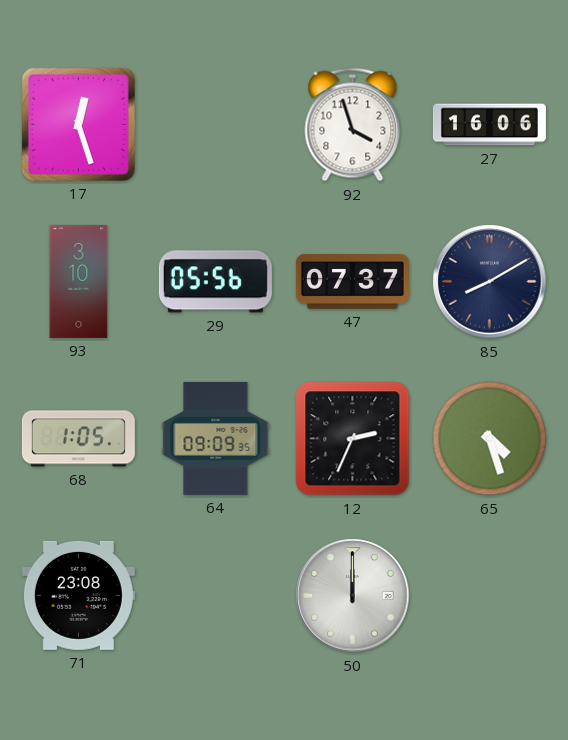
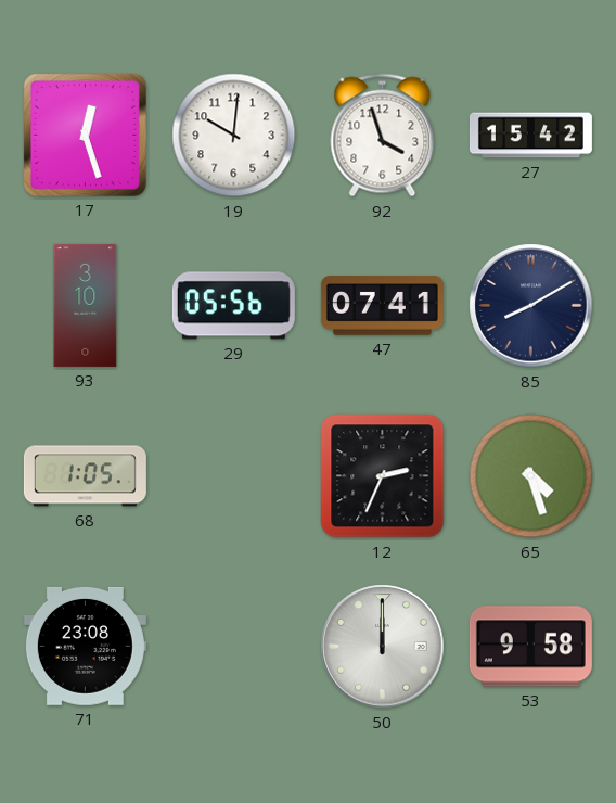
19: none -> 10:01
27: 16:06 -> 15:42
47: 07:37 -> 07:41
64: 09:09 -> none
53: none -> 9:58
